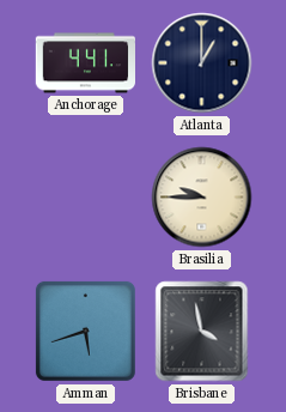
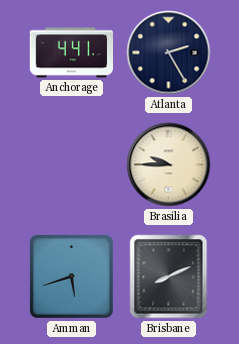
Atlanta: 1:00 -> 2:25
Brisbane: 3:58 -> 8:11
